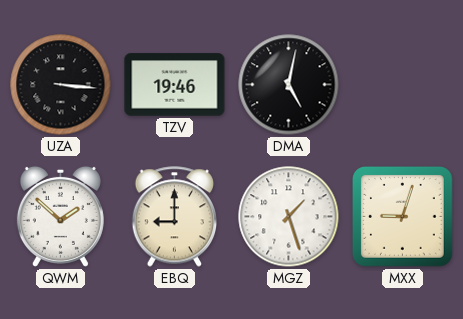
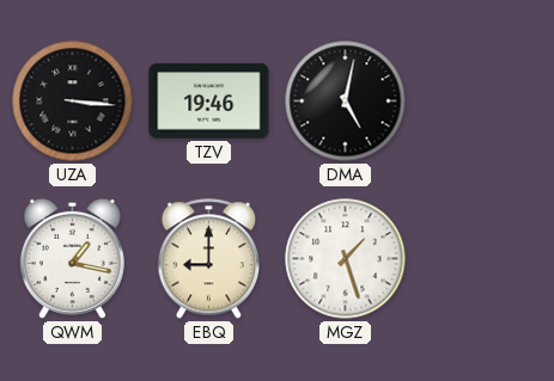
QWM: 1:52 -> 1:17
MXX: 9:03 -> none
